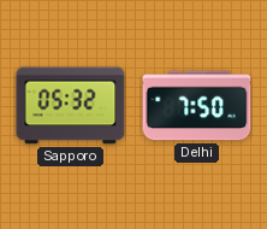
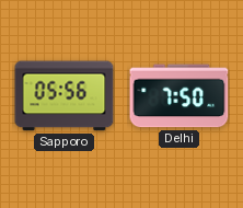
Sapporo: 05:32 -> 05:56
